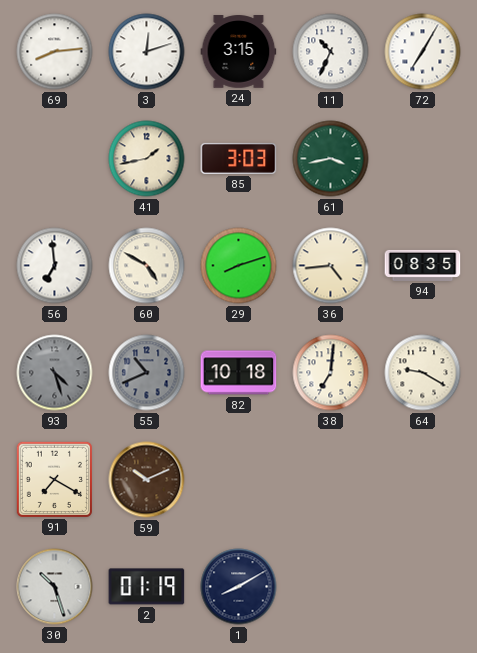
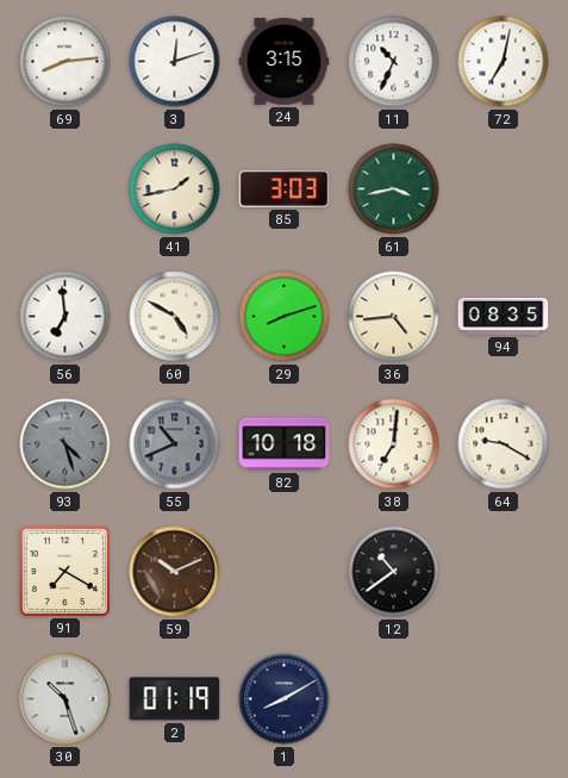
72: 7:05 -> 7:02
12: none -> 10:39
